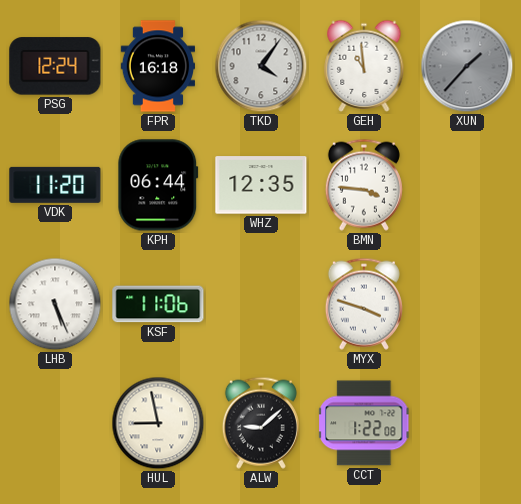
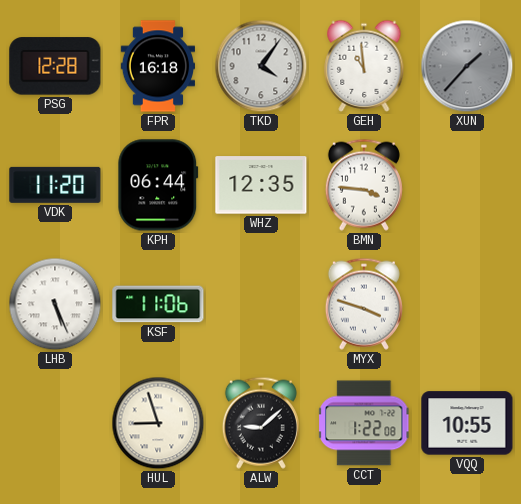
PSG: 12:24 -> 12:28
HUL: 8:58 -> 8:57
VQQ: none -> 10:55
